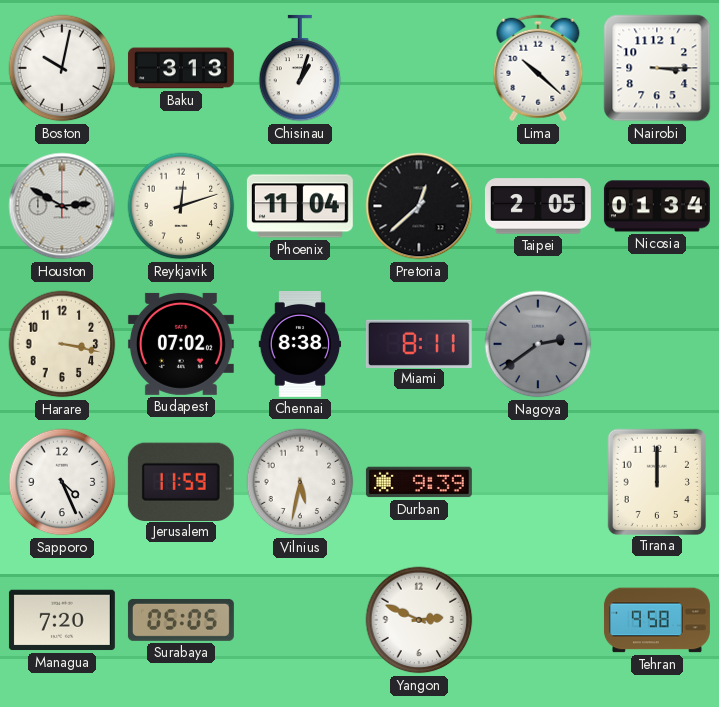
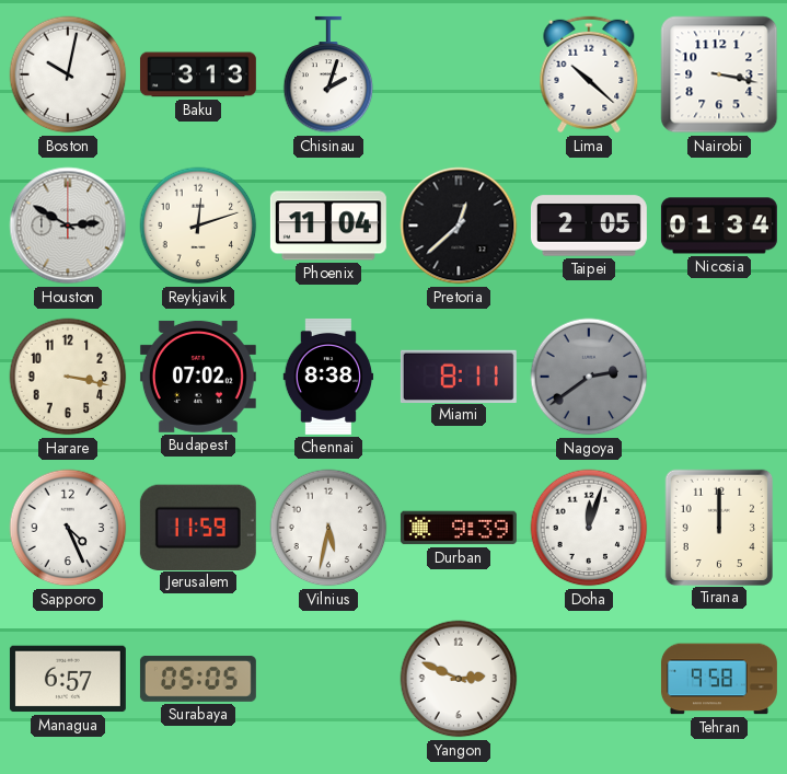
Chisinau: 1:03 -> 2:03
Nairobi: 3:15 -> 3:17
Doha: none -> 12:03
Managua: 7:20 -> 6:57
